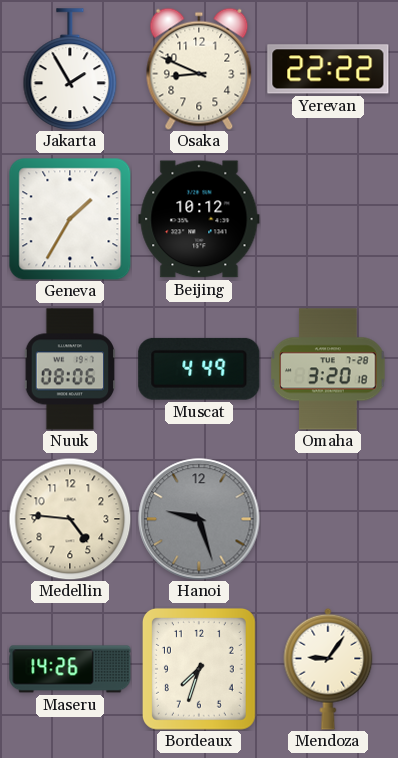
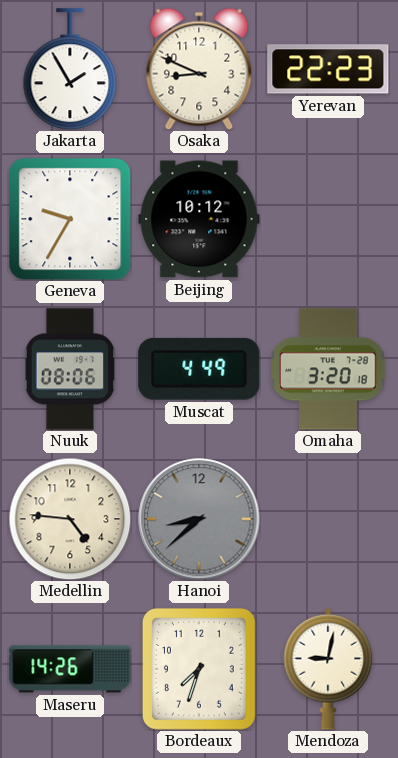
Yerevan: 22:22 -> 22:23
Geneva: 1:35 -> 9:35
Hanoi: 9:27 -> 8:38
Mendoza: 9:06 -> 9:02
